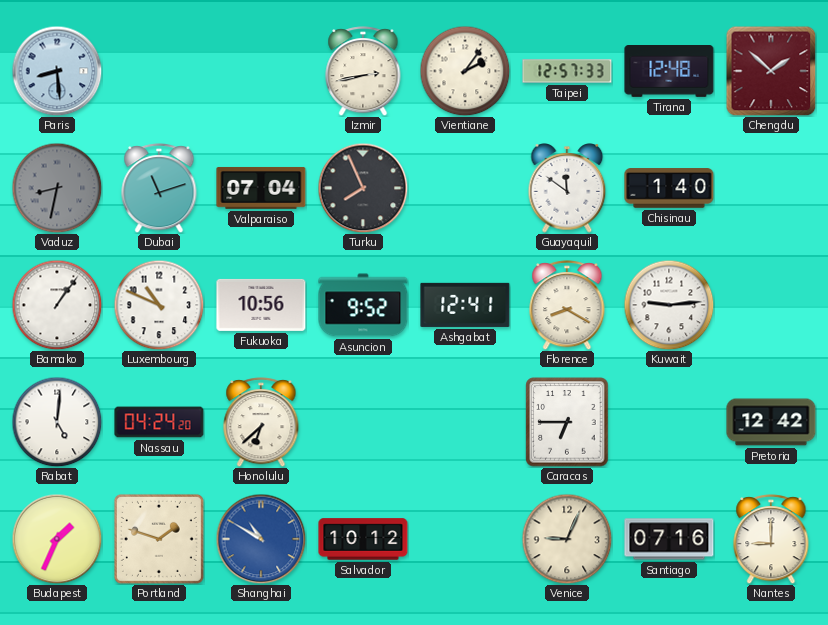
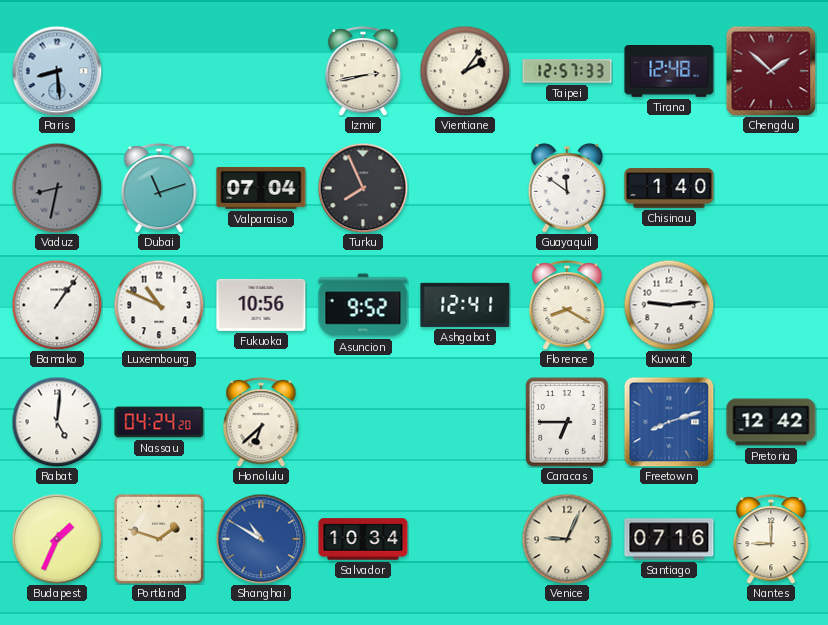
Freetown: none -> 8:12
Salvador: 10:12 -> 10:34
